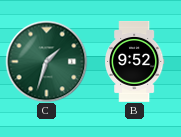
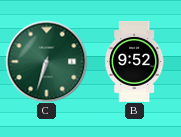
C: 1:33 -> 6:33
